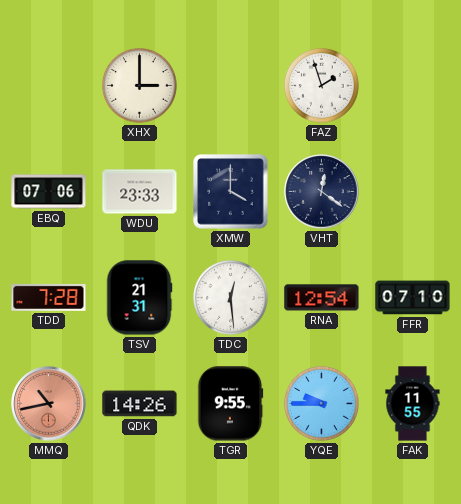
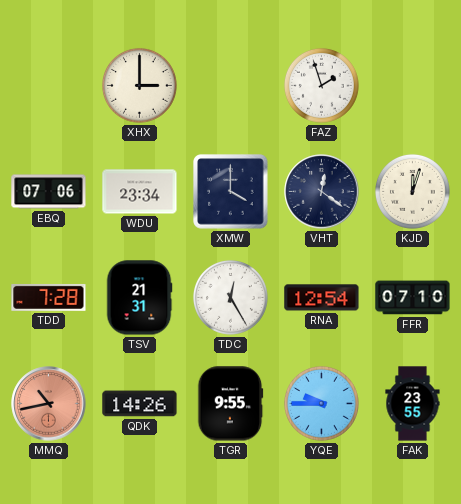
WDU: 23:33 -> 23:34
KJD: none -> 12:03
TDC: 12:29 -> 12:25
FAK: 11:55 -> 23:55
